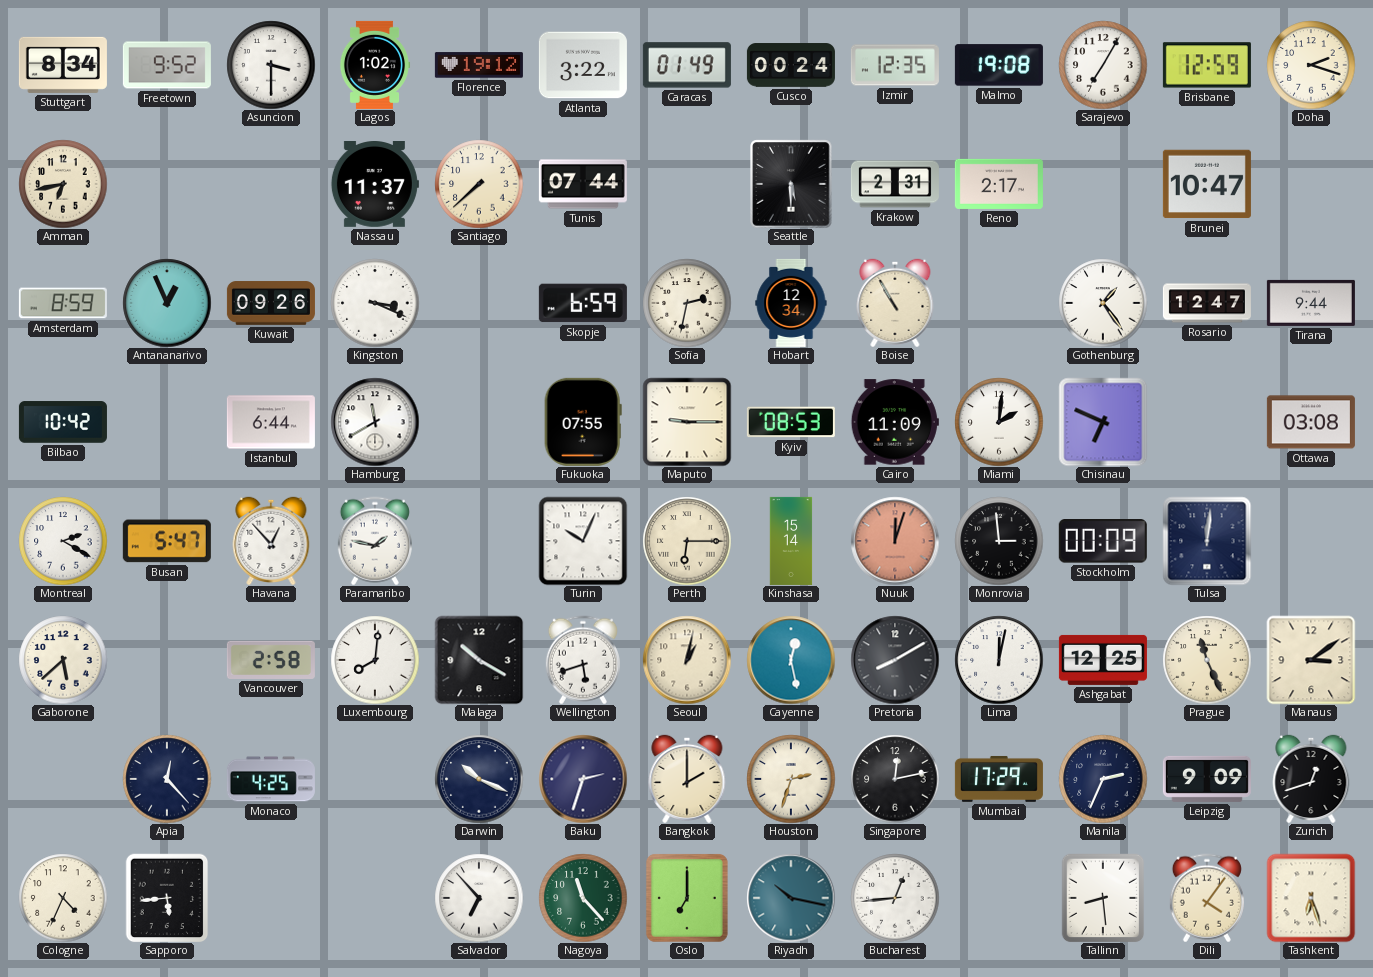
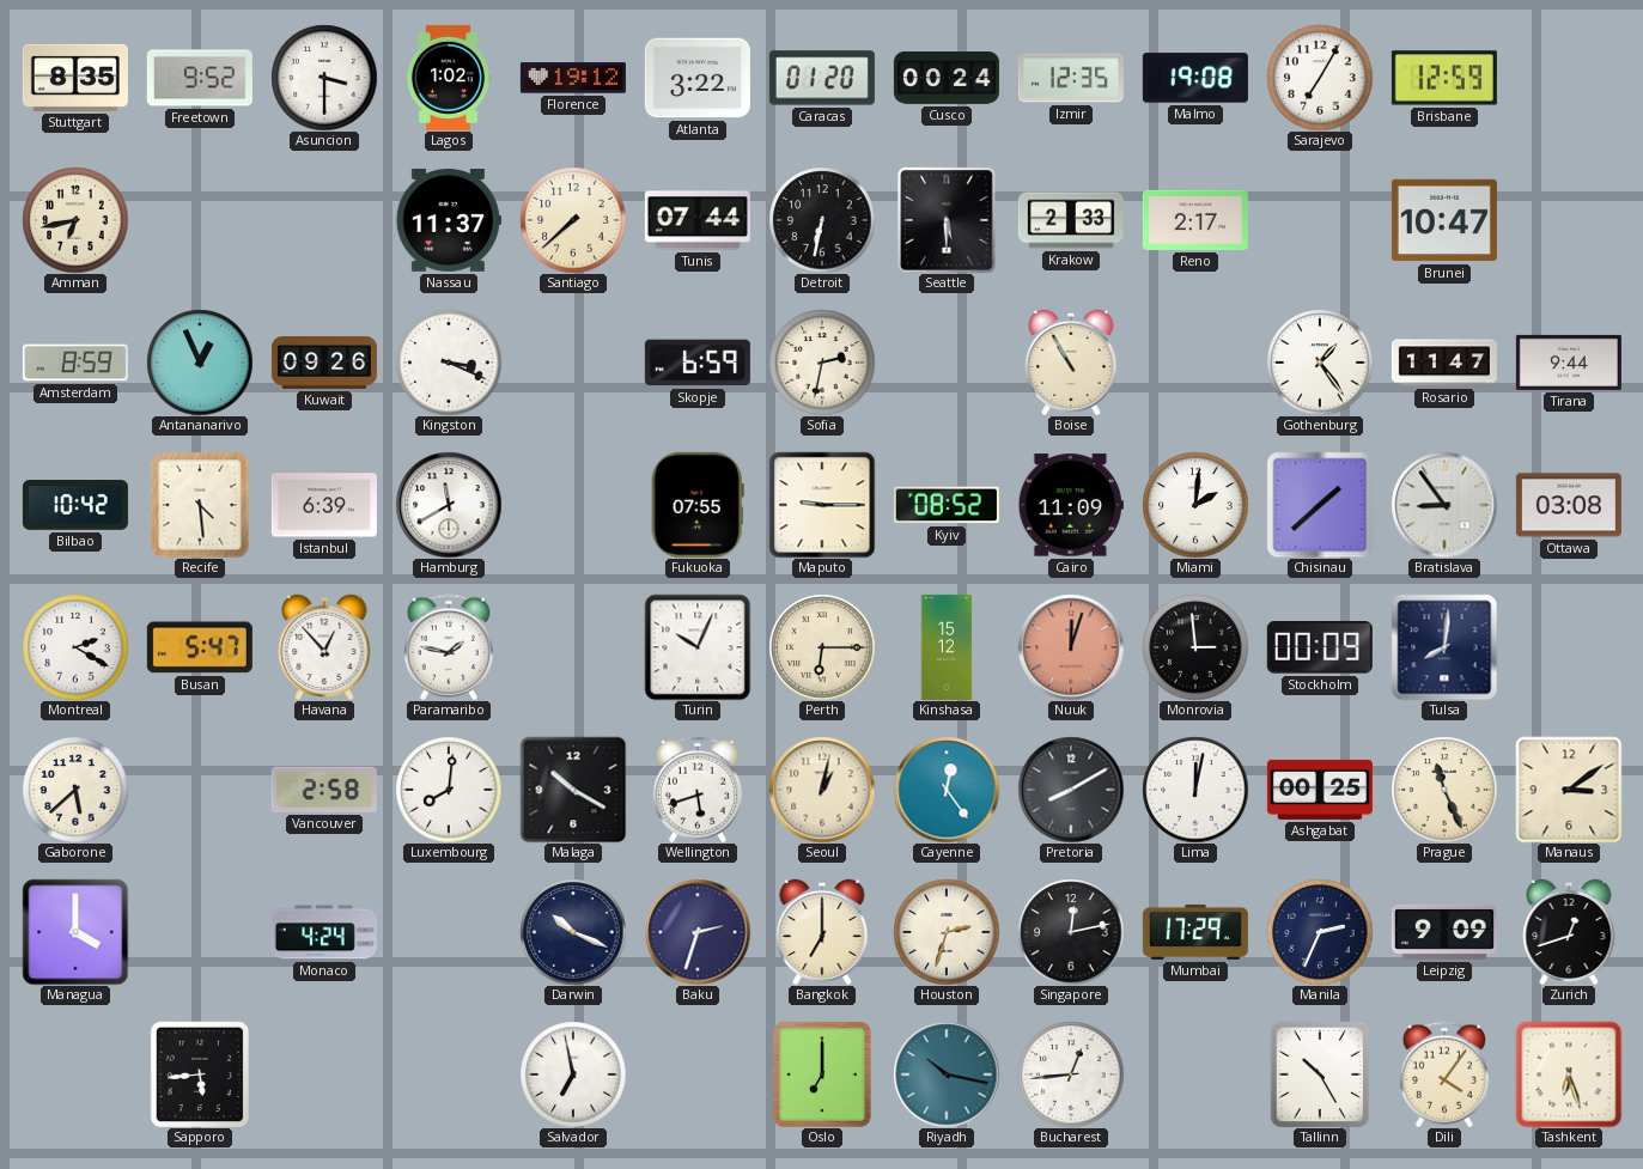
Stuttgart: 8:34 -> 8:35
Caracas: 01:49 -> 01:20
Doha: 2:18 -> none
Detroit: none -> 6:32
Krakow: 2:31 -> 2:33
Hobart: 12:34 -> none
Rosario: 12:47 -> 11:47
Recife: none -> 4:29
Istanbul: 6:44 -> 6:39
Kyiv: 08:53 -> 08:52
Chisinau: 6:49 -> 1:38
Bratislava: none -> 8:54
Kinshasa: 15:14 -> 15:12
Tulsa: 12:01 -> 8:01
Cayenne: 12:28 -> 12:24
Ashgabat: 12:25 -> 00:25
Managua: none -> 4:00
Apia: 12:23 -> none
Monaco: 4:25 -> 4:24
Bangkok: 2:00 -> 7:00
Cologne: 4:34 -> none
Salvador: 6:53 -> 6:58
Nagoya: 11:23 -> none
Tallinn: 8:29 -> 10:25
